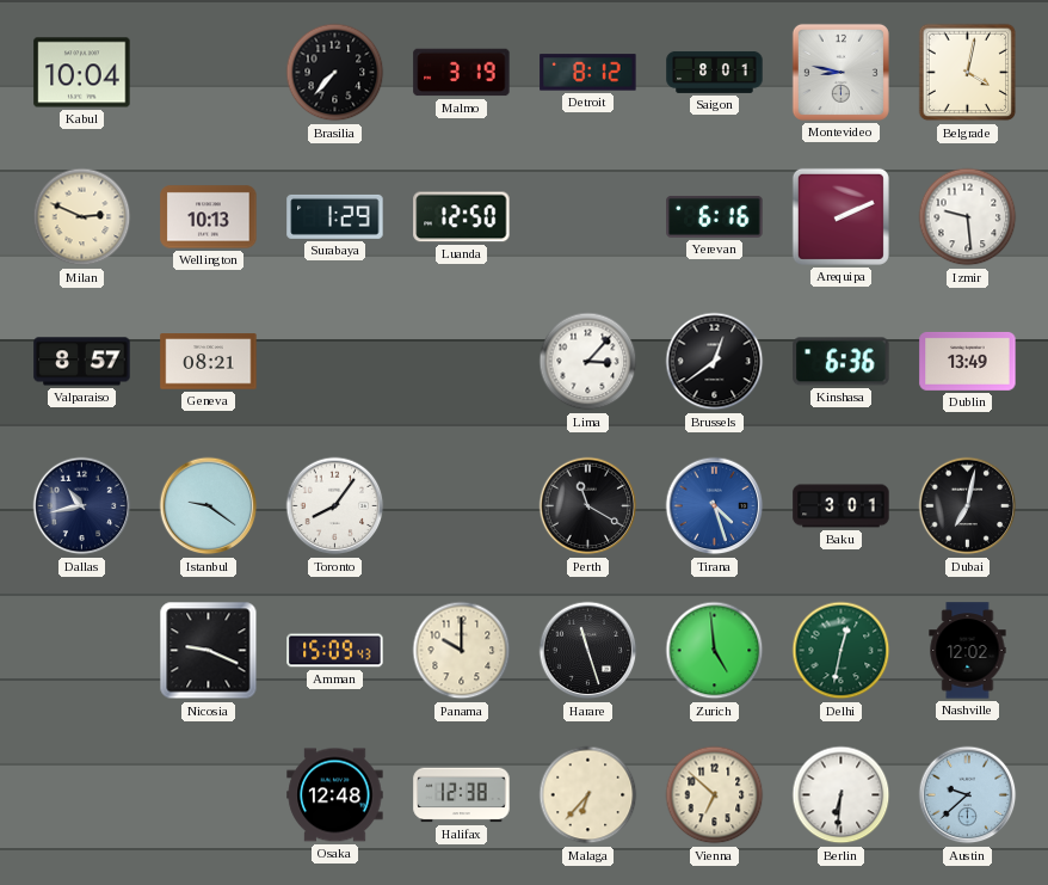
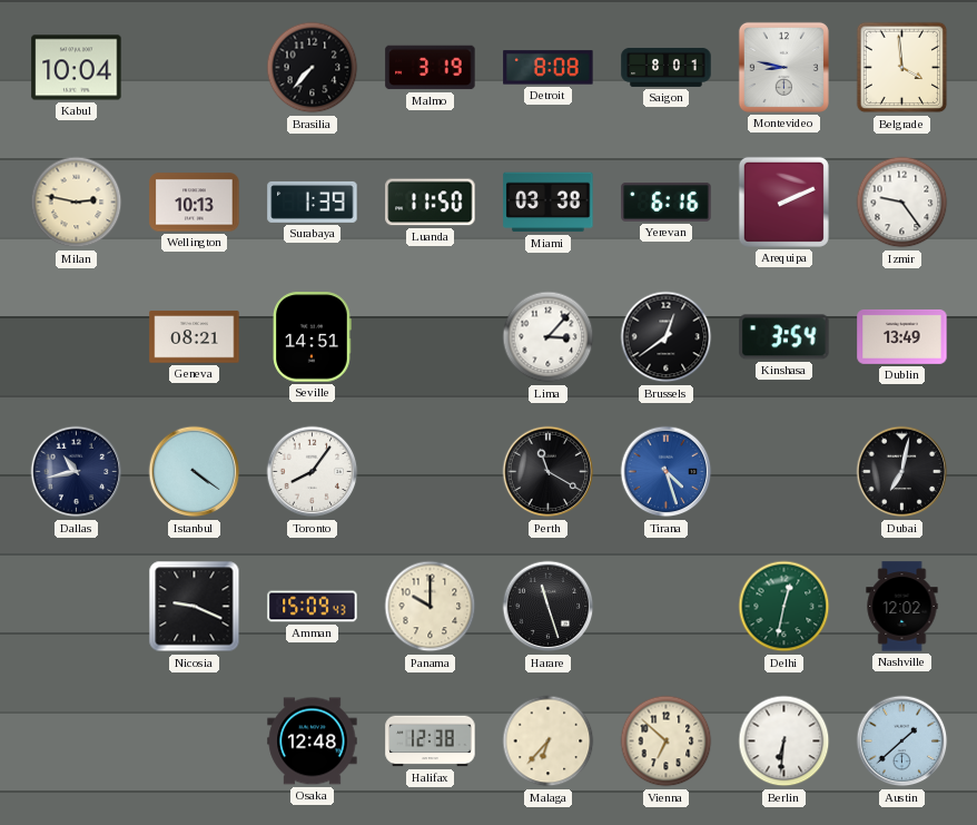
Detroit: 8:12 -> 8:08
Belgrade: 4:02 -> 3:59
Milan: 2:49 -> 2:47
Surabaya: 1:29 -> 1:39
Luanda: 12:50 -> 11:50
Miami: none -> 03:38
Izmir: 9:29 -> 9:24
Valparaiso: 8:57 -> none
Seville: none -> 14:51
Kinshasa: 6:36 -> 3:54
Istanbul: 9:21 -> 4:21
Baku: 3:01 -> none
Zurich: 4:59 -> none
Austin: 9:38 -> 1:38
